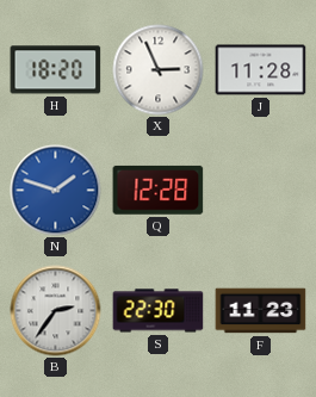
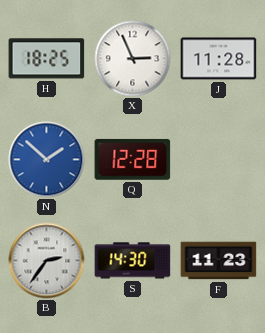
H: 18:20 -> 18:25
N: 1:48 -> 1:52
S: 22:30 -> 14:30
